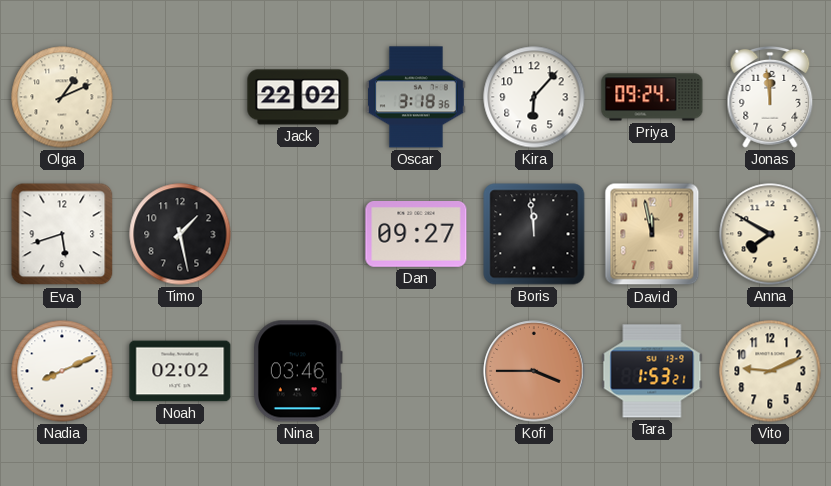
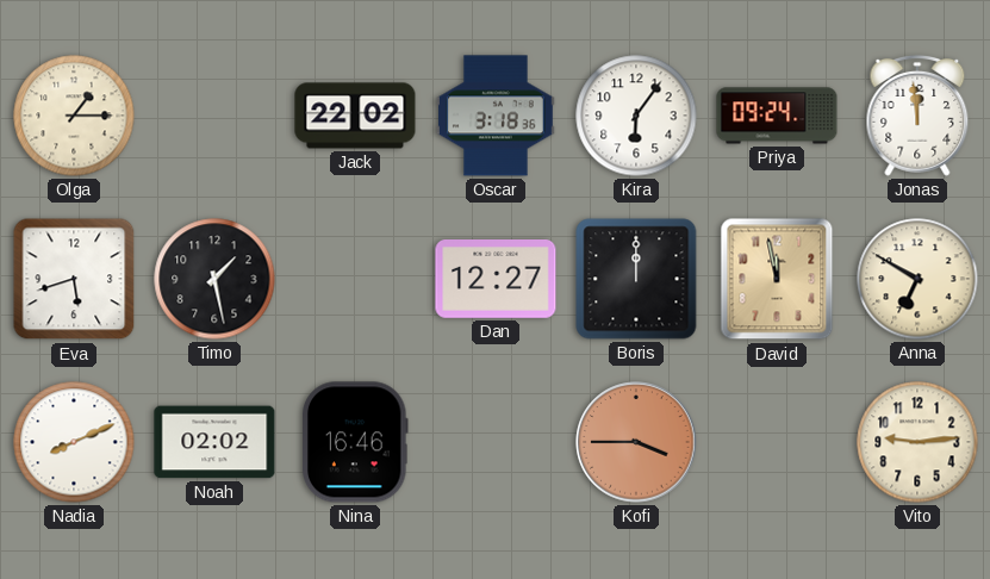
Olga: 1:11 -> 1:15
Kira: 6:07 -> 6:06
Dan: 09:27 -> 12:27
Boris: 11:59 -> 12:00
Anna: 7:50 -> 6:50
Nina: 03:46 -> 16:46
Tara: 1:53 -> none
Vito: 9:11 -> 9:14
